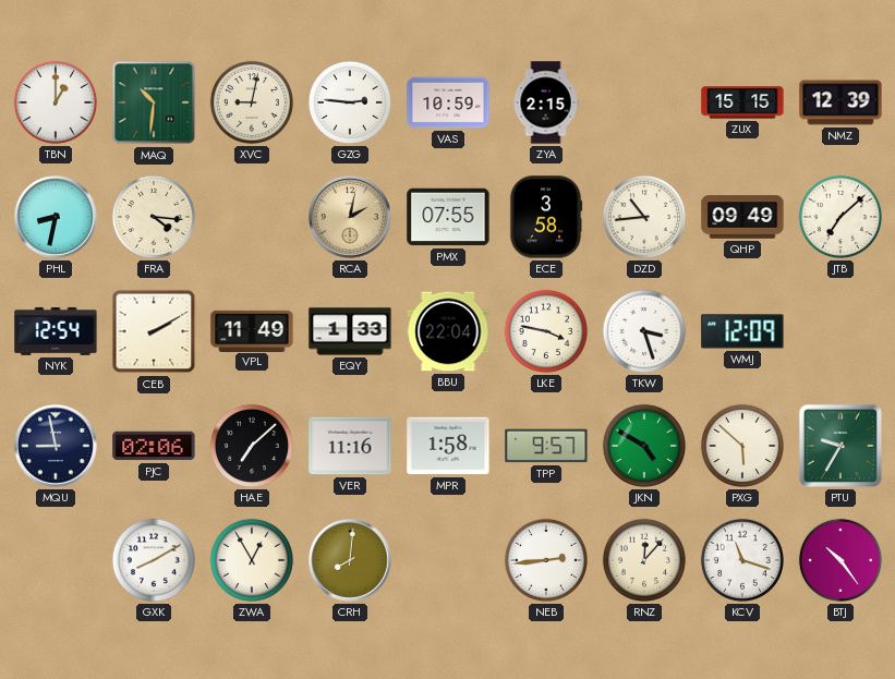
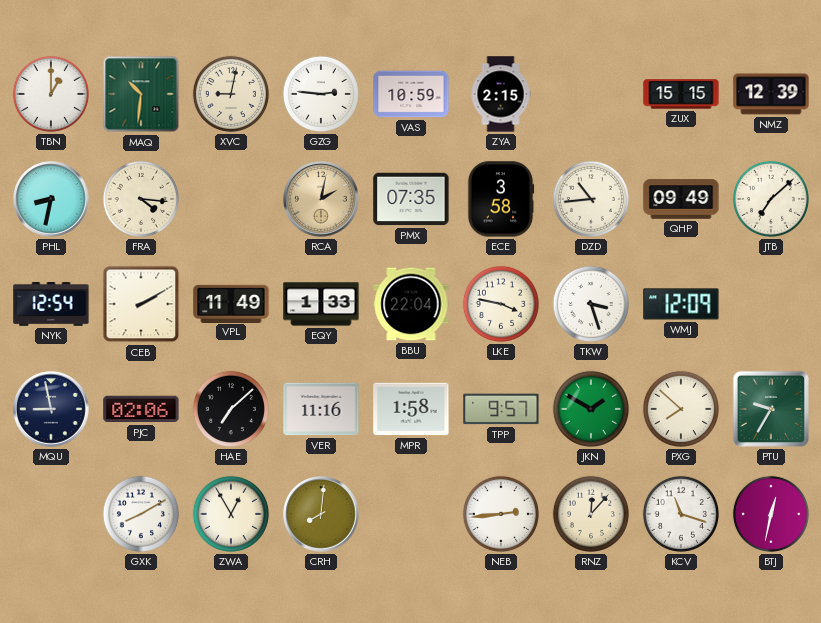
PMX: 07:55 -> 07:35
JKN: 4:50 -> 1:50
PXG: 5:52 -> 7:52
BTJ: 10:24 -> 12:32
